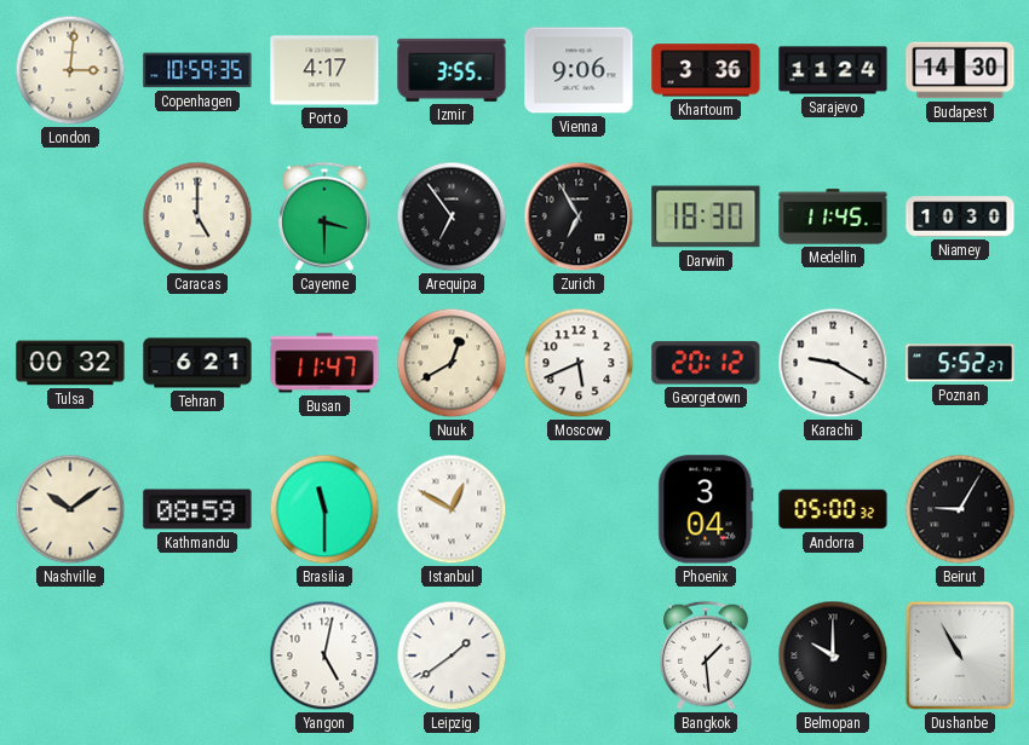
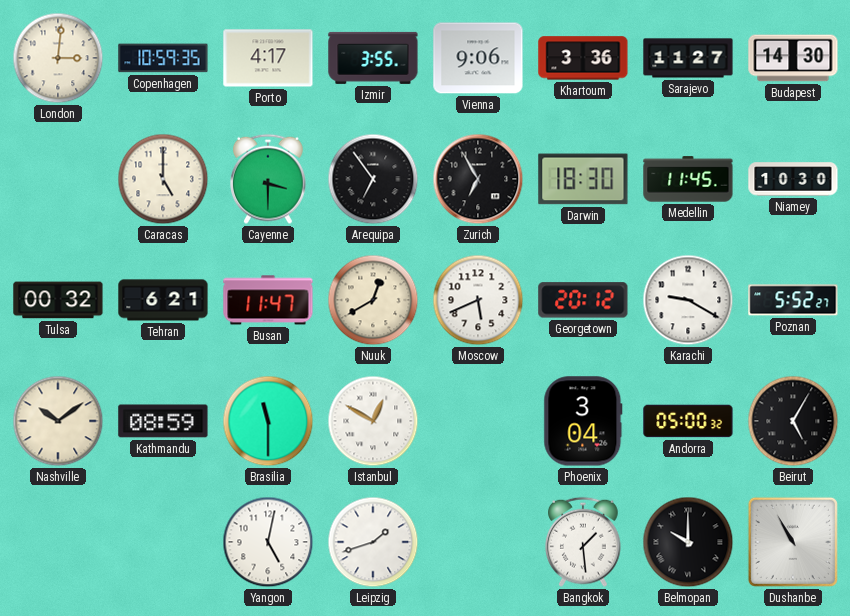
Sarajevo: 11:24 -> 11:27
Beirut: 9:05 -> 5:05
Leipzig: 1:39 -> 1:42
